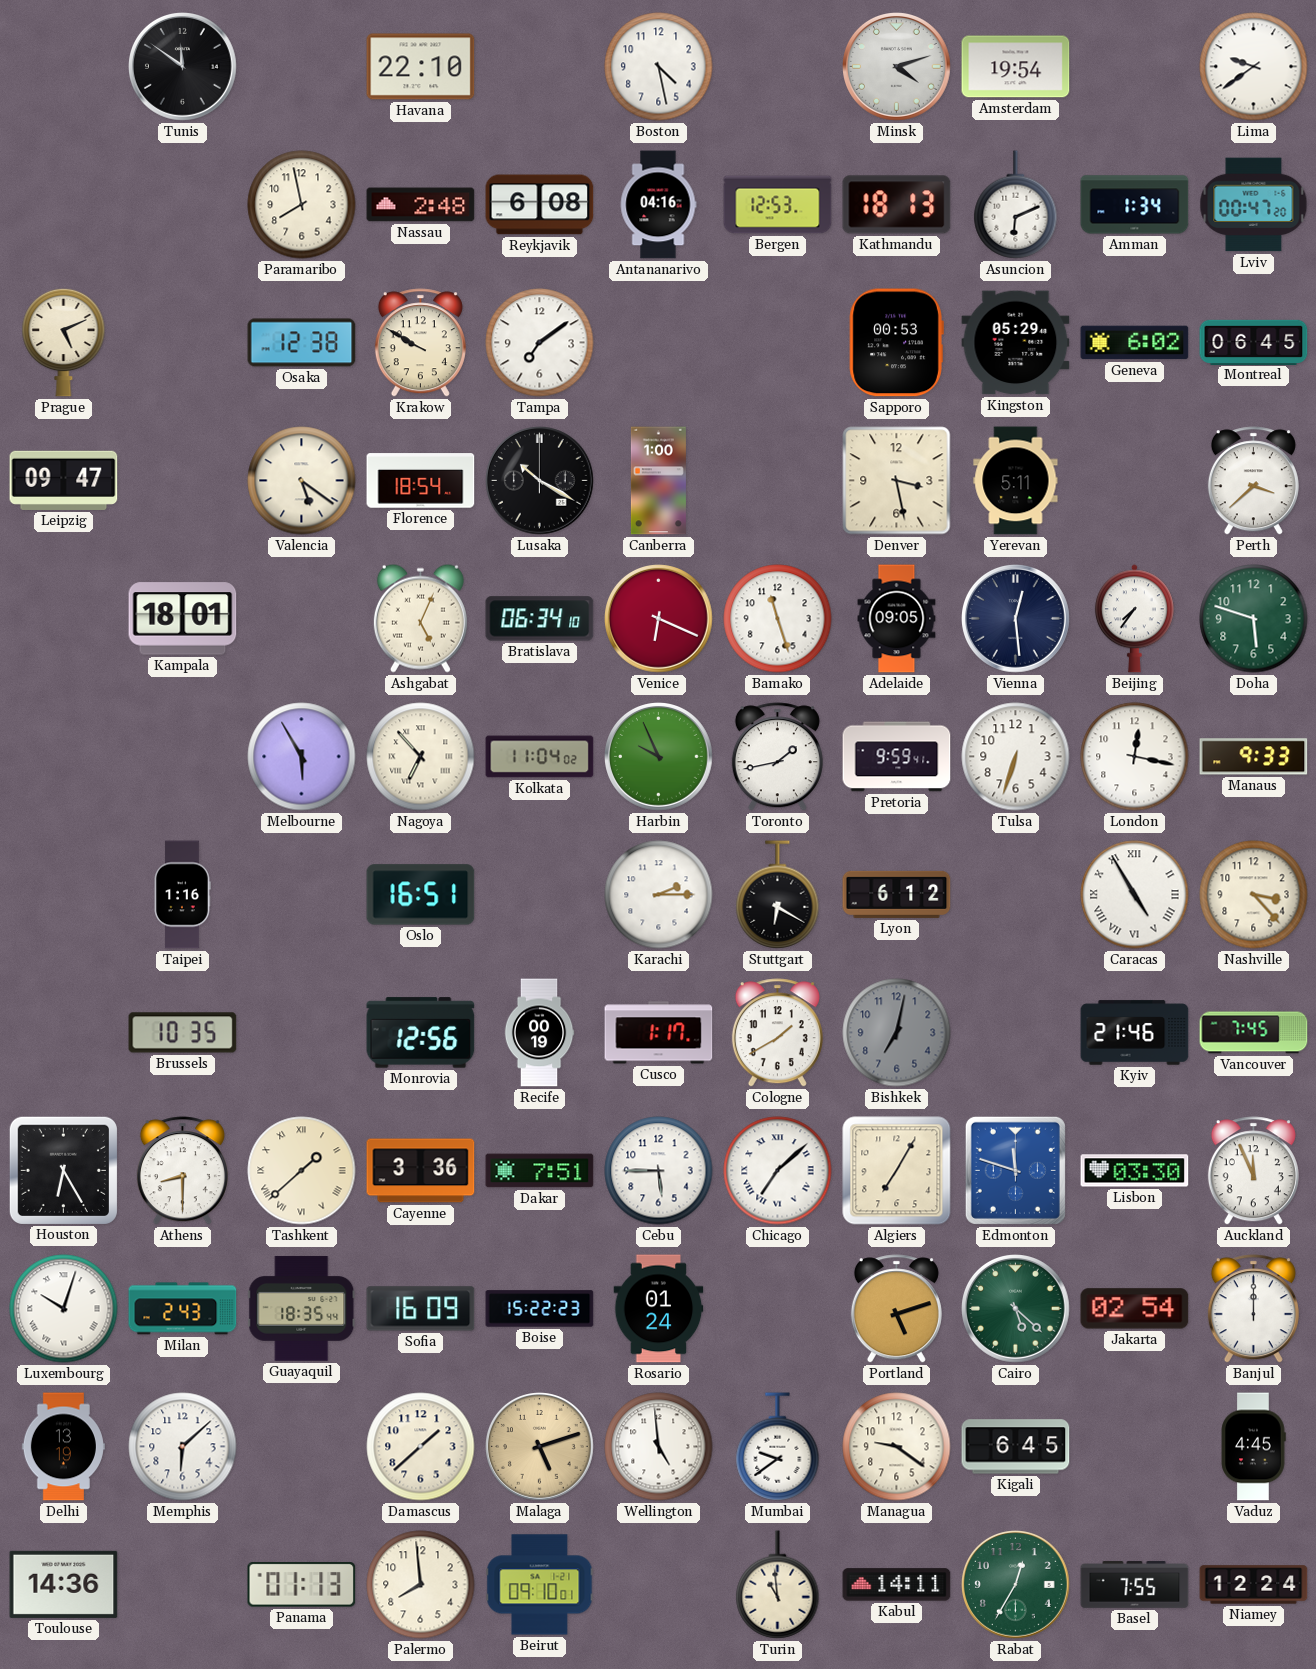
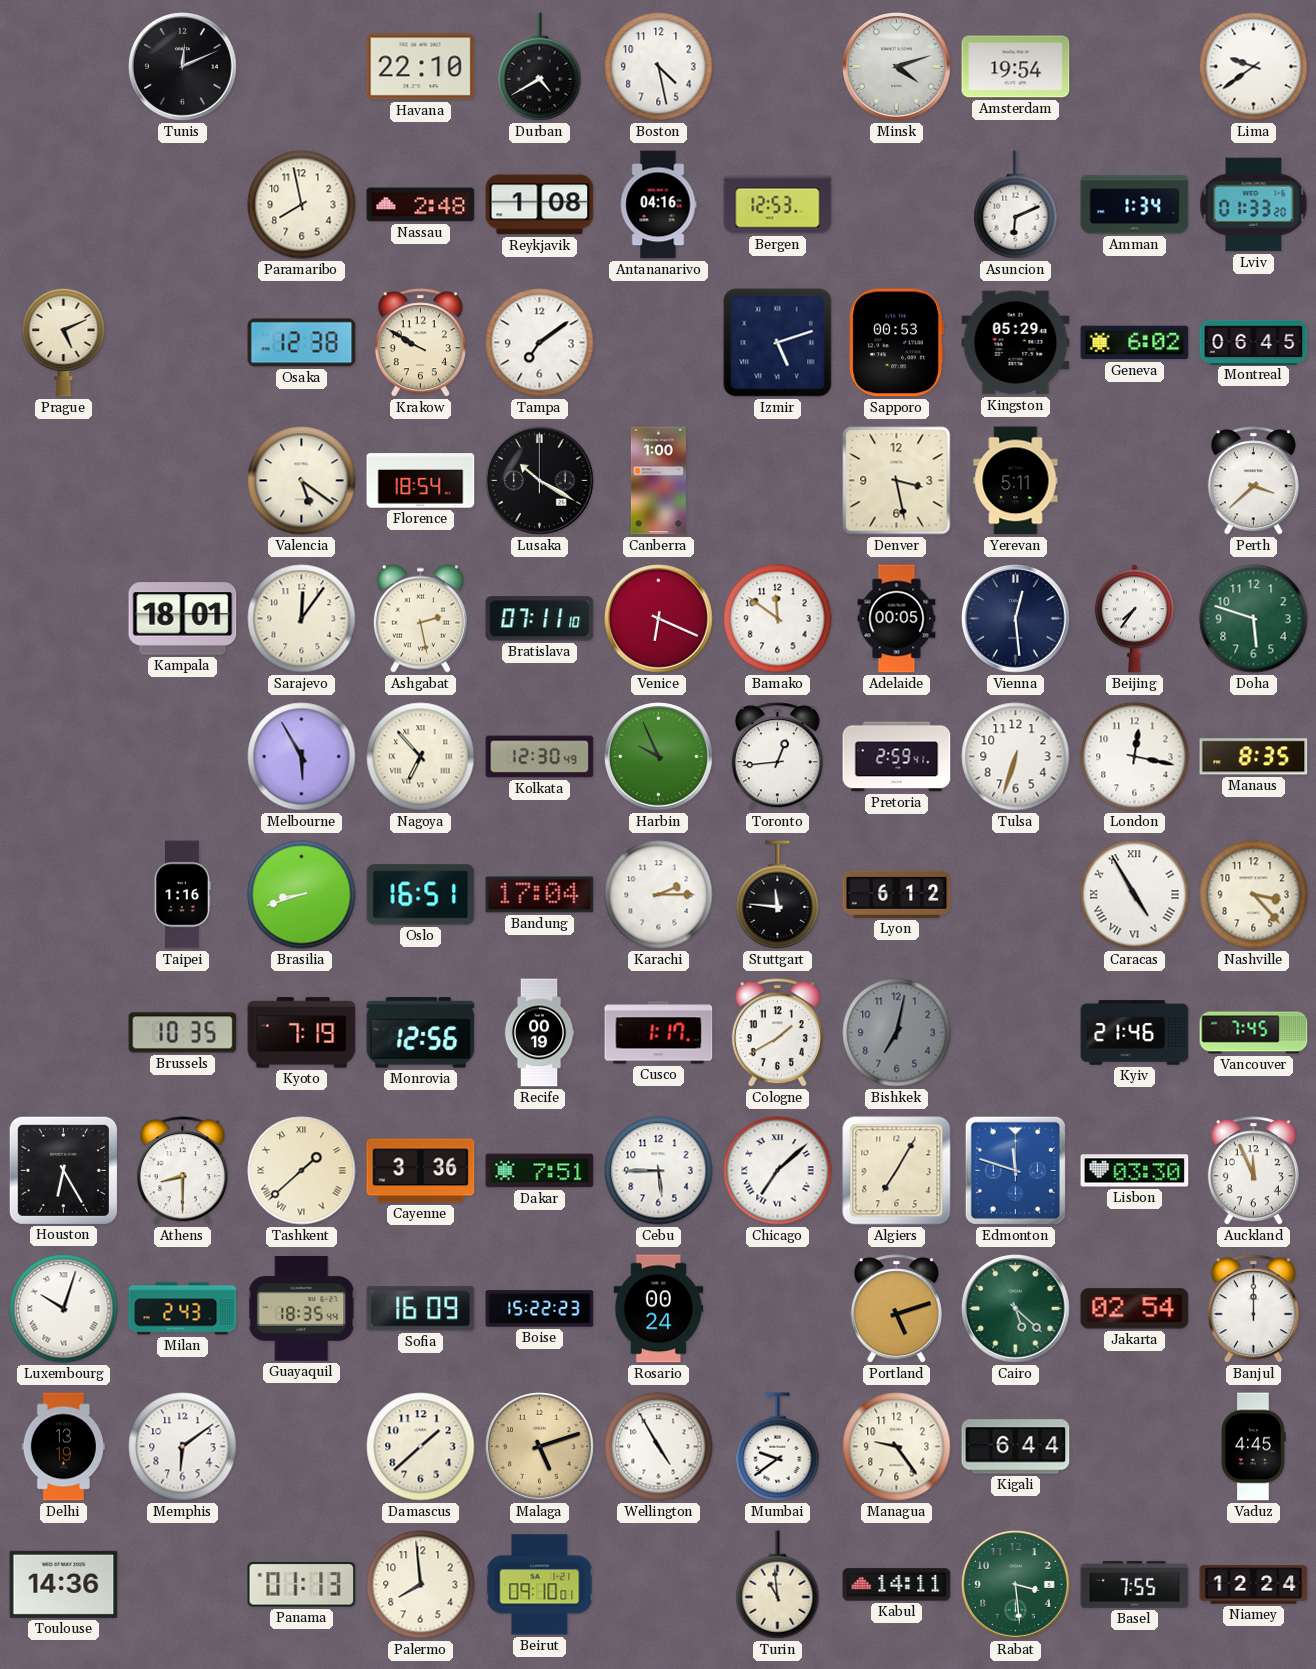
Tunis: 11:51 -> 12:11
Durban: none -> 4:40
Reykjavik: 6:08 -> 1:08
Kathmandu: 18:13 -> none
Lviv: 00:47 -> 01:33
Izmir: none -> 5:12
Leipzig: 09:47 -> none
Sarajevo: none -> 12:06
Ashgabat: 5:04 -> 2:28
Bratislava: 06:34 -> 07:11
Bamako: 11:27 -> 11:51
Adelaide: 09:05 -> 00:05
Kolkata: 11:04 -> 12:30
Toronto: 1:43 -> 12:44
Pretoria: 9:59 -> 2:59
Manaus: 9:33 -> 8:35
Brasilia: none -> 8:42
Bandung: none -> 17:04
Stuttgart: 6:20 -> 11:46
Kyoto: none -> 7:19
Rosario: 01:24 -> 00:24
Memphis: 6:08 -> 6:09
Wellington: 4:59 -> 4:55
Managua: 9:21 -> 9:24
Kigali: 6:45 -> 6:44
Rabat: 12:35 -> 3:29
